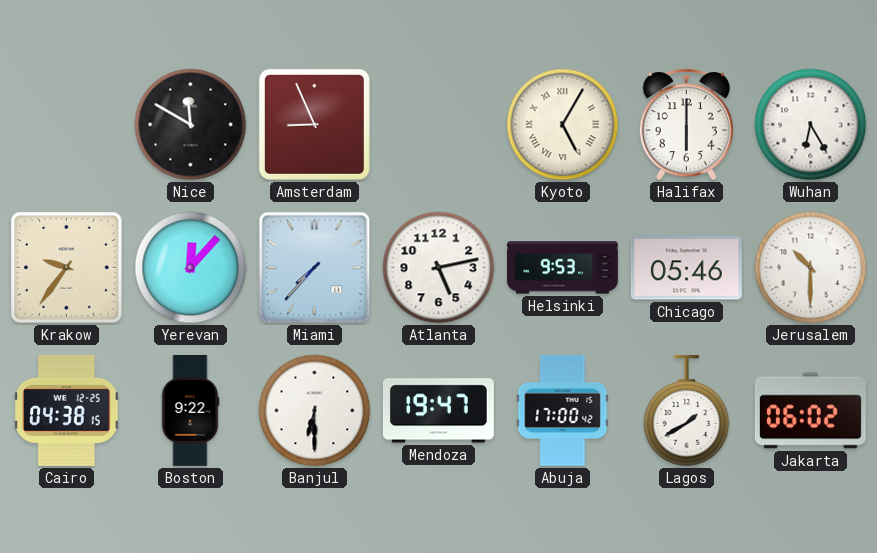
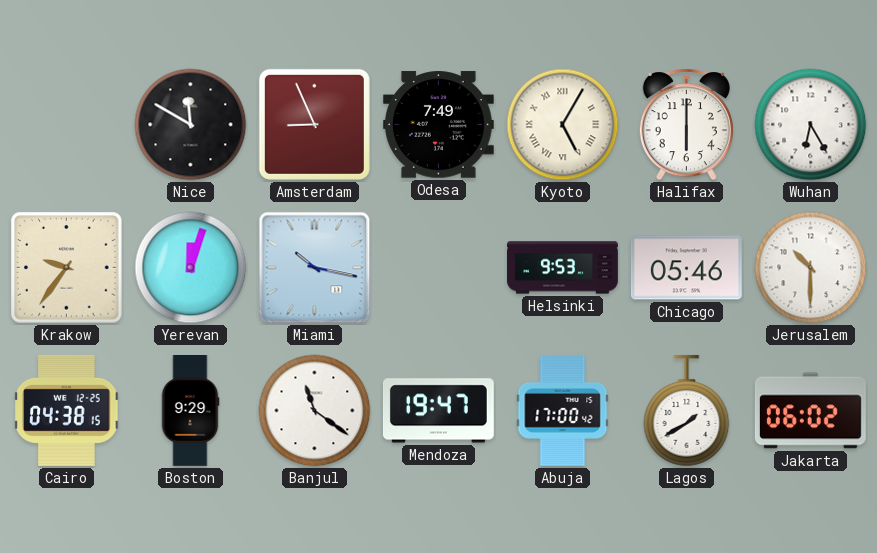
Odesa: none -> 7:49
Yerevan: 12:07 -> 12:03
Miami: 7:37 -> 10:17
Atlanta: 5:13 -> none
Boston: 9:22 -> 9:29
Banjul: 6:30 -> 11:21
